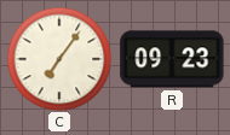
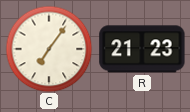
R: 09:23 -> 21:23
